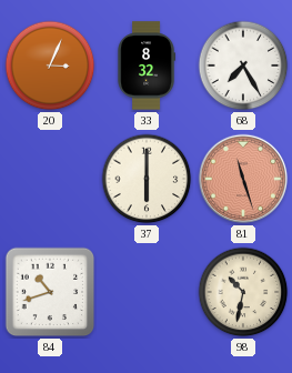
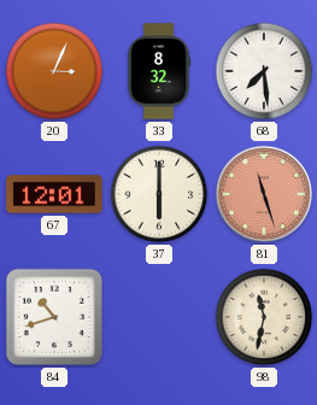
68: 7:25 -> 7:29
67: none -> 12:01
98: 10:32 -> 11:32
